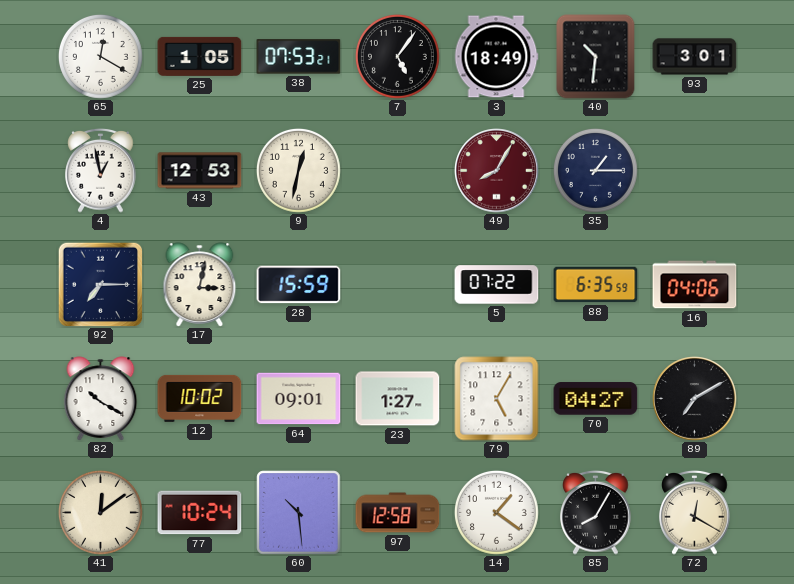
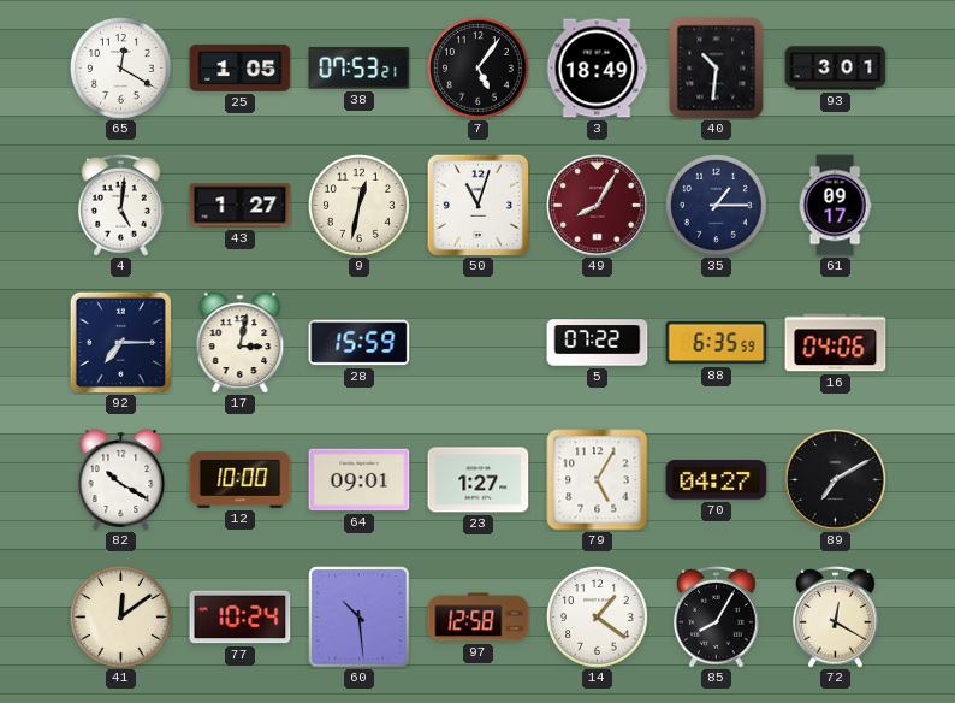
4: 12:58 -> 5:01
43: 12:53 -> 1:27
50: none -> 11:03
61: none -> 09:17
12: 10:02 -> 10:00
